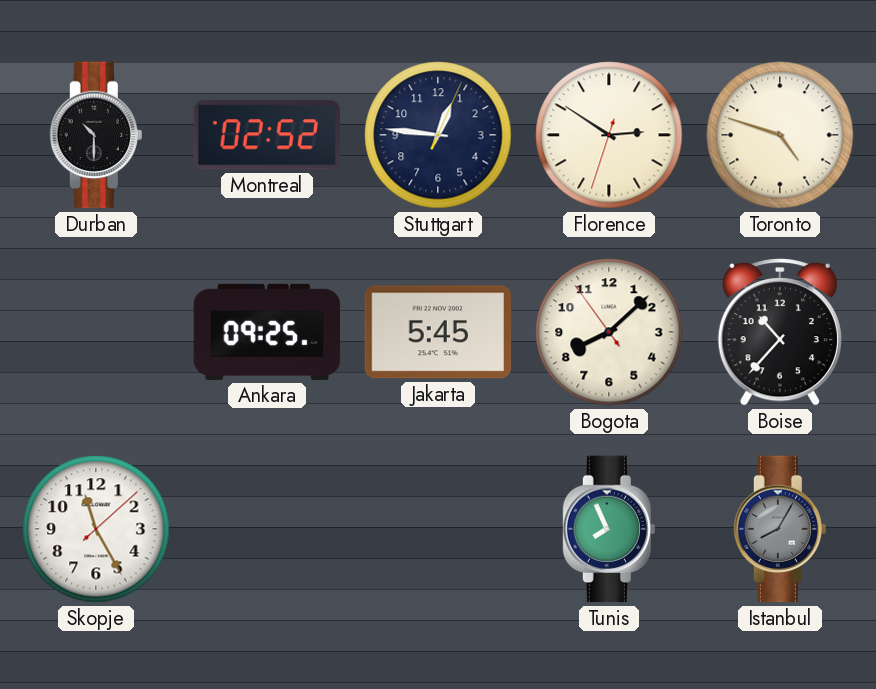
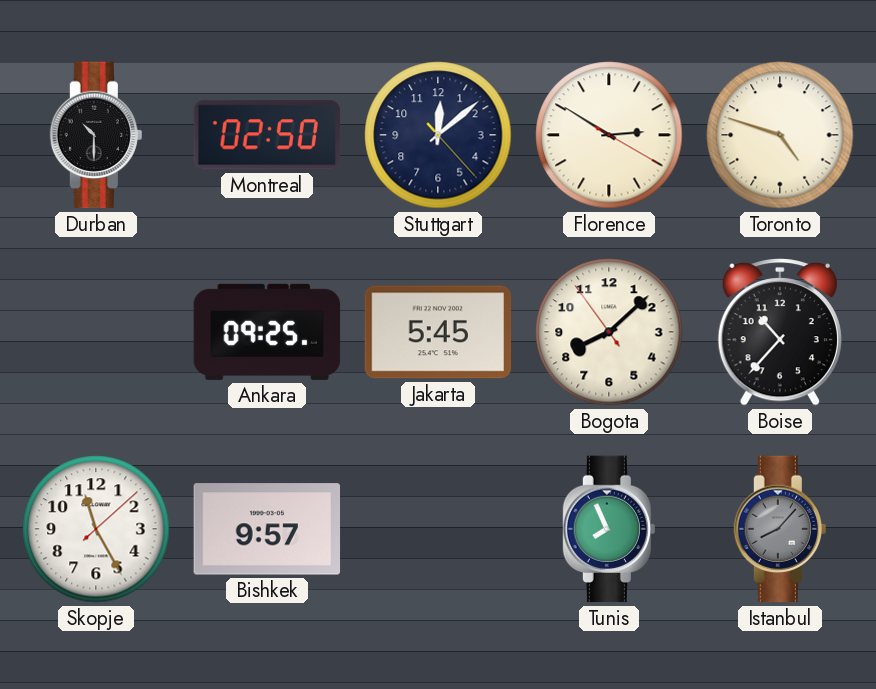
Montreal: 02:52 -> 02:50
Stuttgart: 12:46 -> 12:08
Florence: 2:50:33 -> 2:50:20
Bishkek: none -> 9:57
Istanbul: 8:05 -> 8:07
